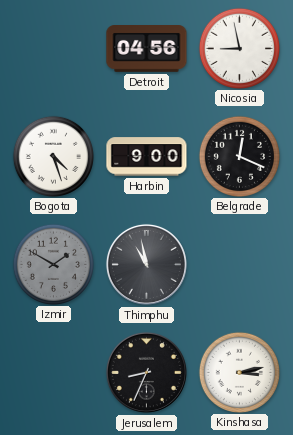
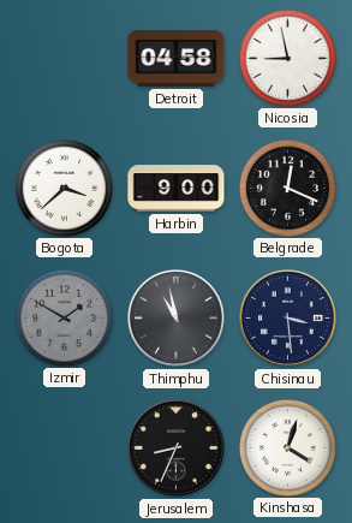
Detroit: 04:56 -> 04:58
Bogota: 4:27 -> 3:38
Chisinau: none -> 3:29
Kinshasa: 3:13 -> 4:03
